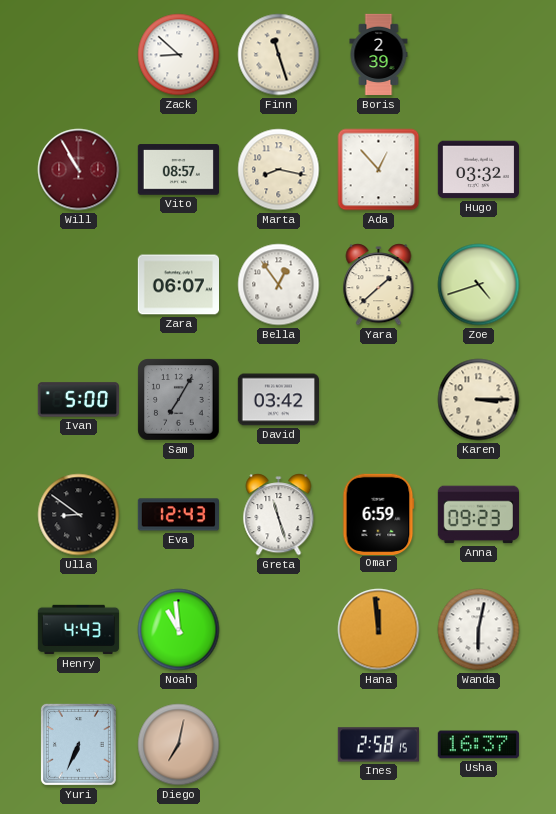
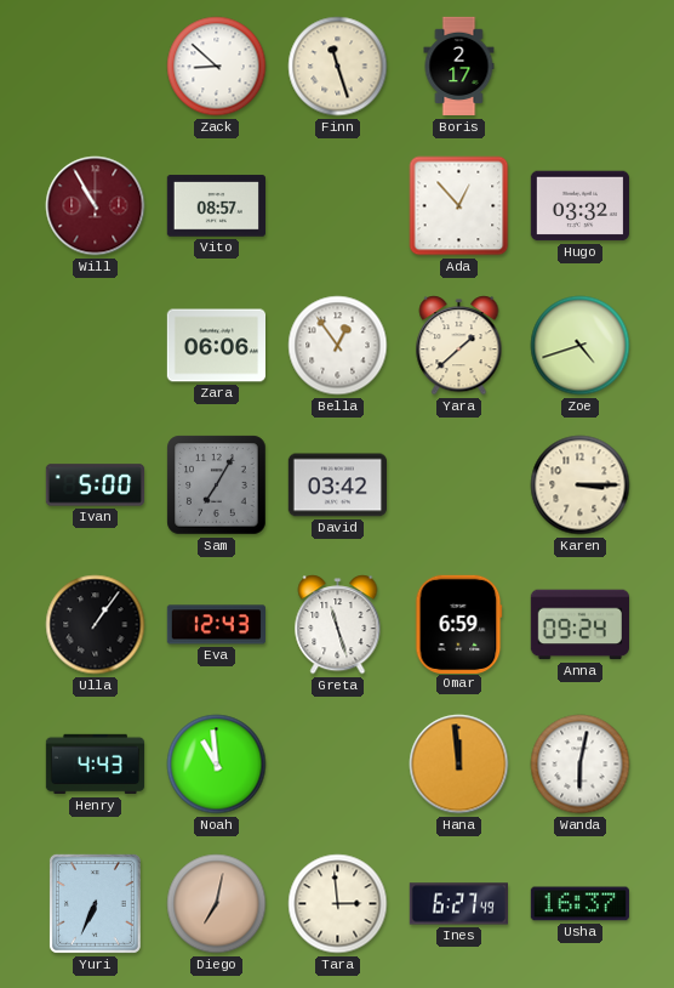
Boris: 2:39 -> 2:17
Marta: 8:17 -> none
Zara: 06:07 -> 06:06
Ulla: 8:51 -> 1:06
Anna: 09:23 -> 09:24
Tara: none -> 2:59
Ines: 2:58 -> 6:27
